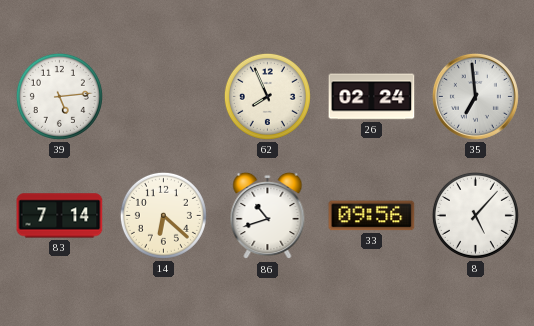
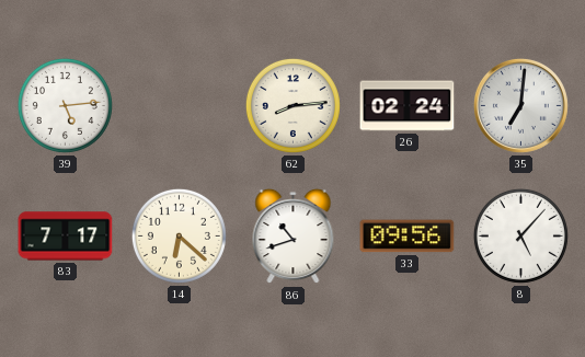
62: 7:56 -> 8:14
35: 6:59 -> 7:01
83: 7:14 -> 7:17
